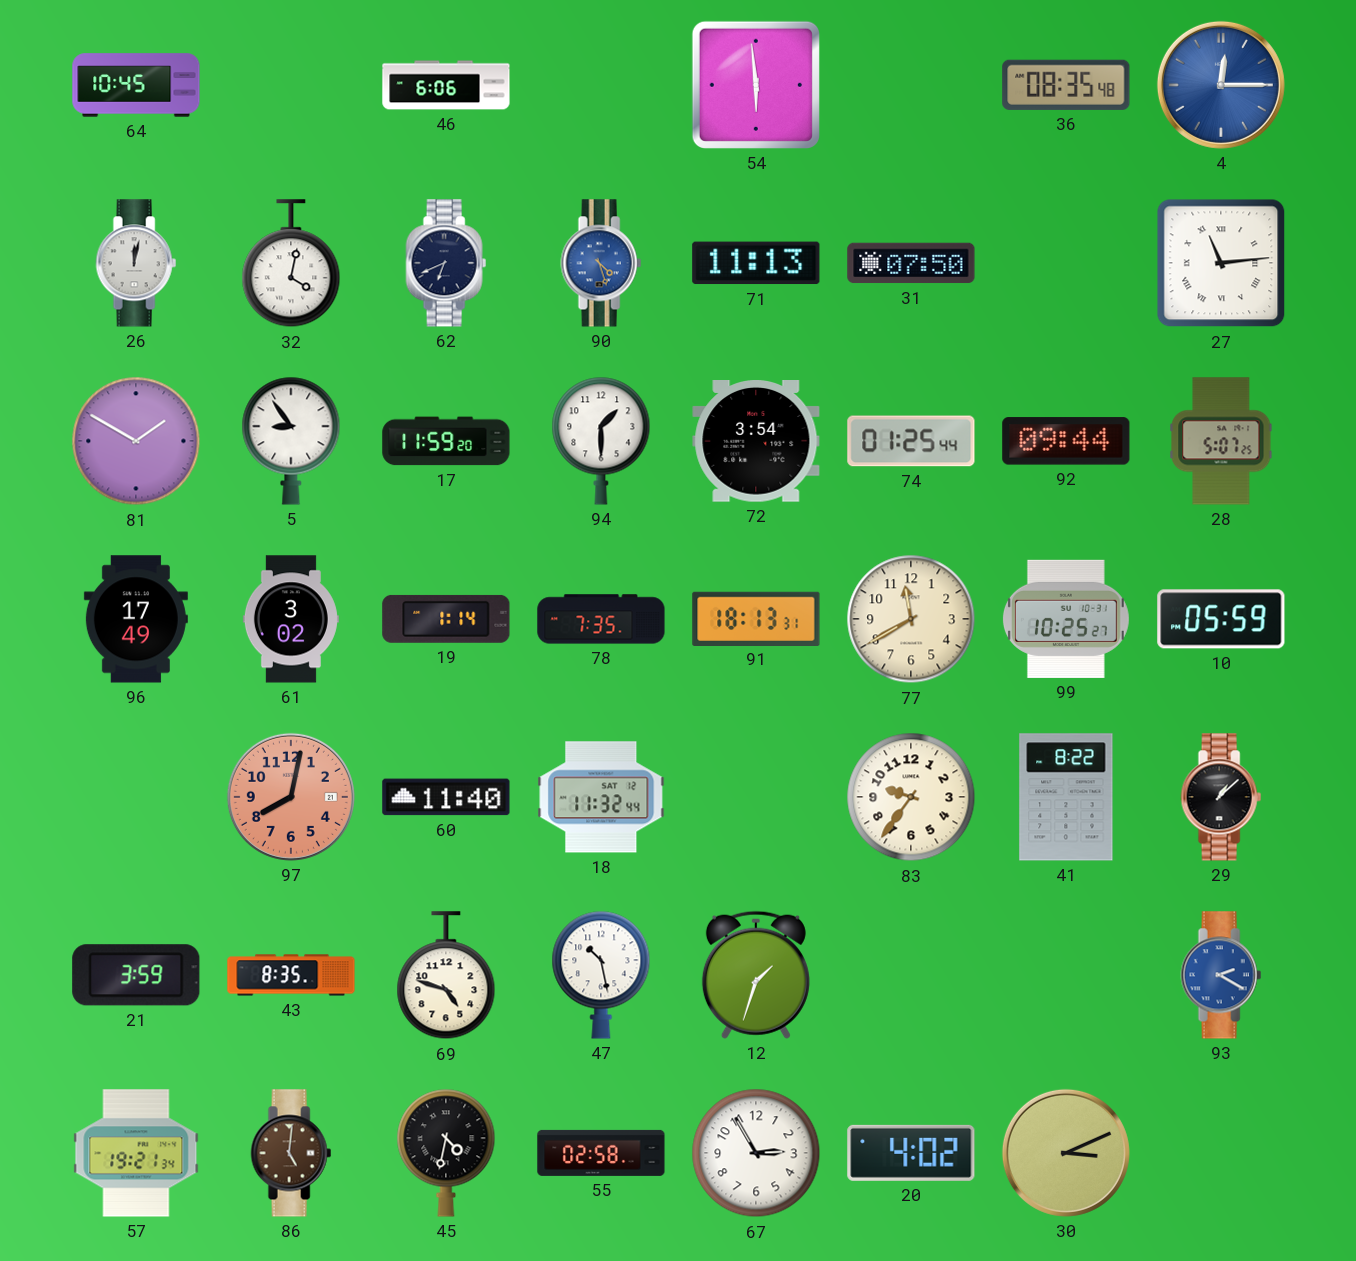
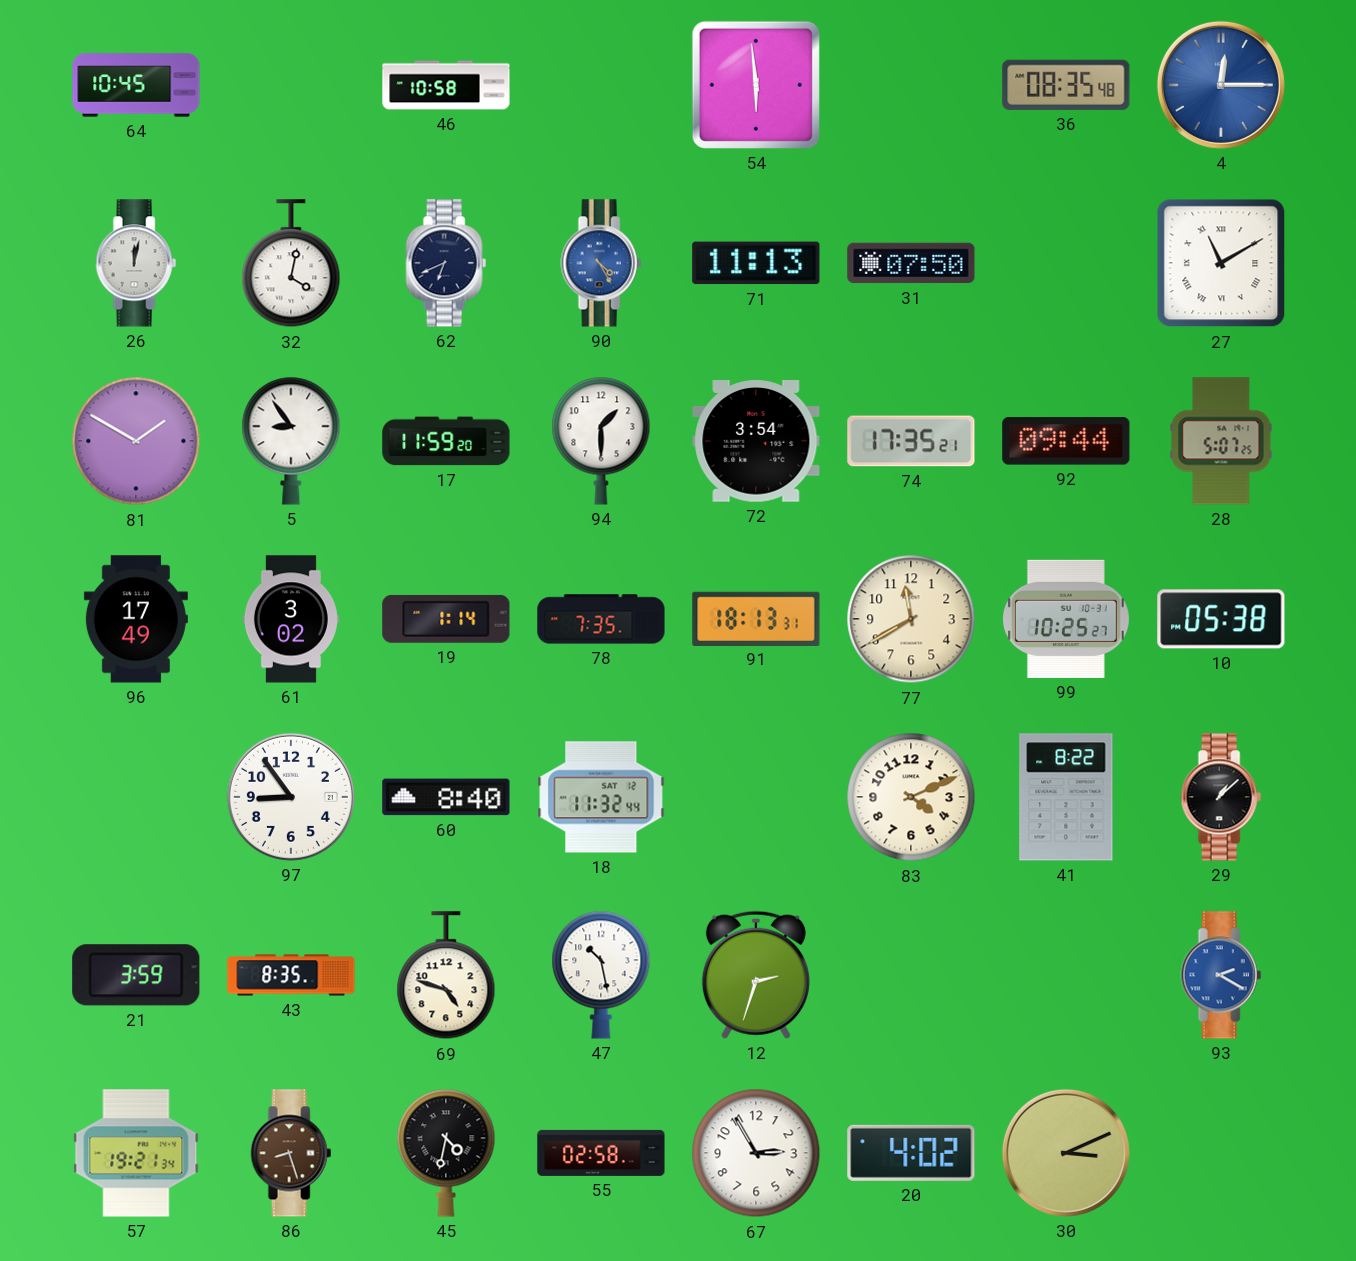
46: 6:06 -> 10:58
90: 4:27 -> 4:25
27: 11:14 -> 11:10
74: 01:25 -> 17:35
10: 05:59 -> 05:38
97: 8:02 -> 8:54
97 dial: salmon -> white
60: 11:40 -> 8:40
83: 9:36 -> 4:11
12: 1:33 -> 2:33
86: 5:01 -> 8:27
